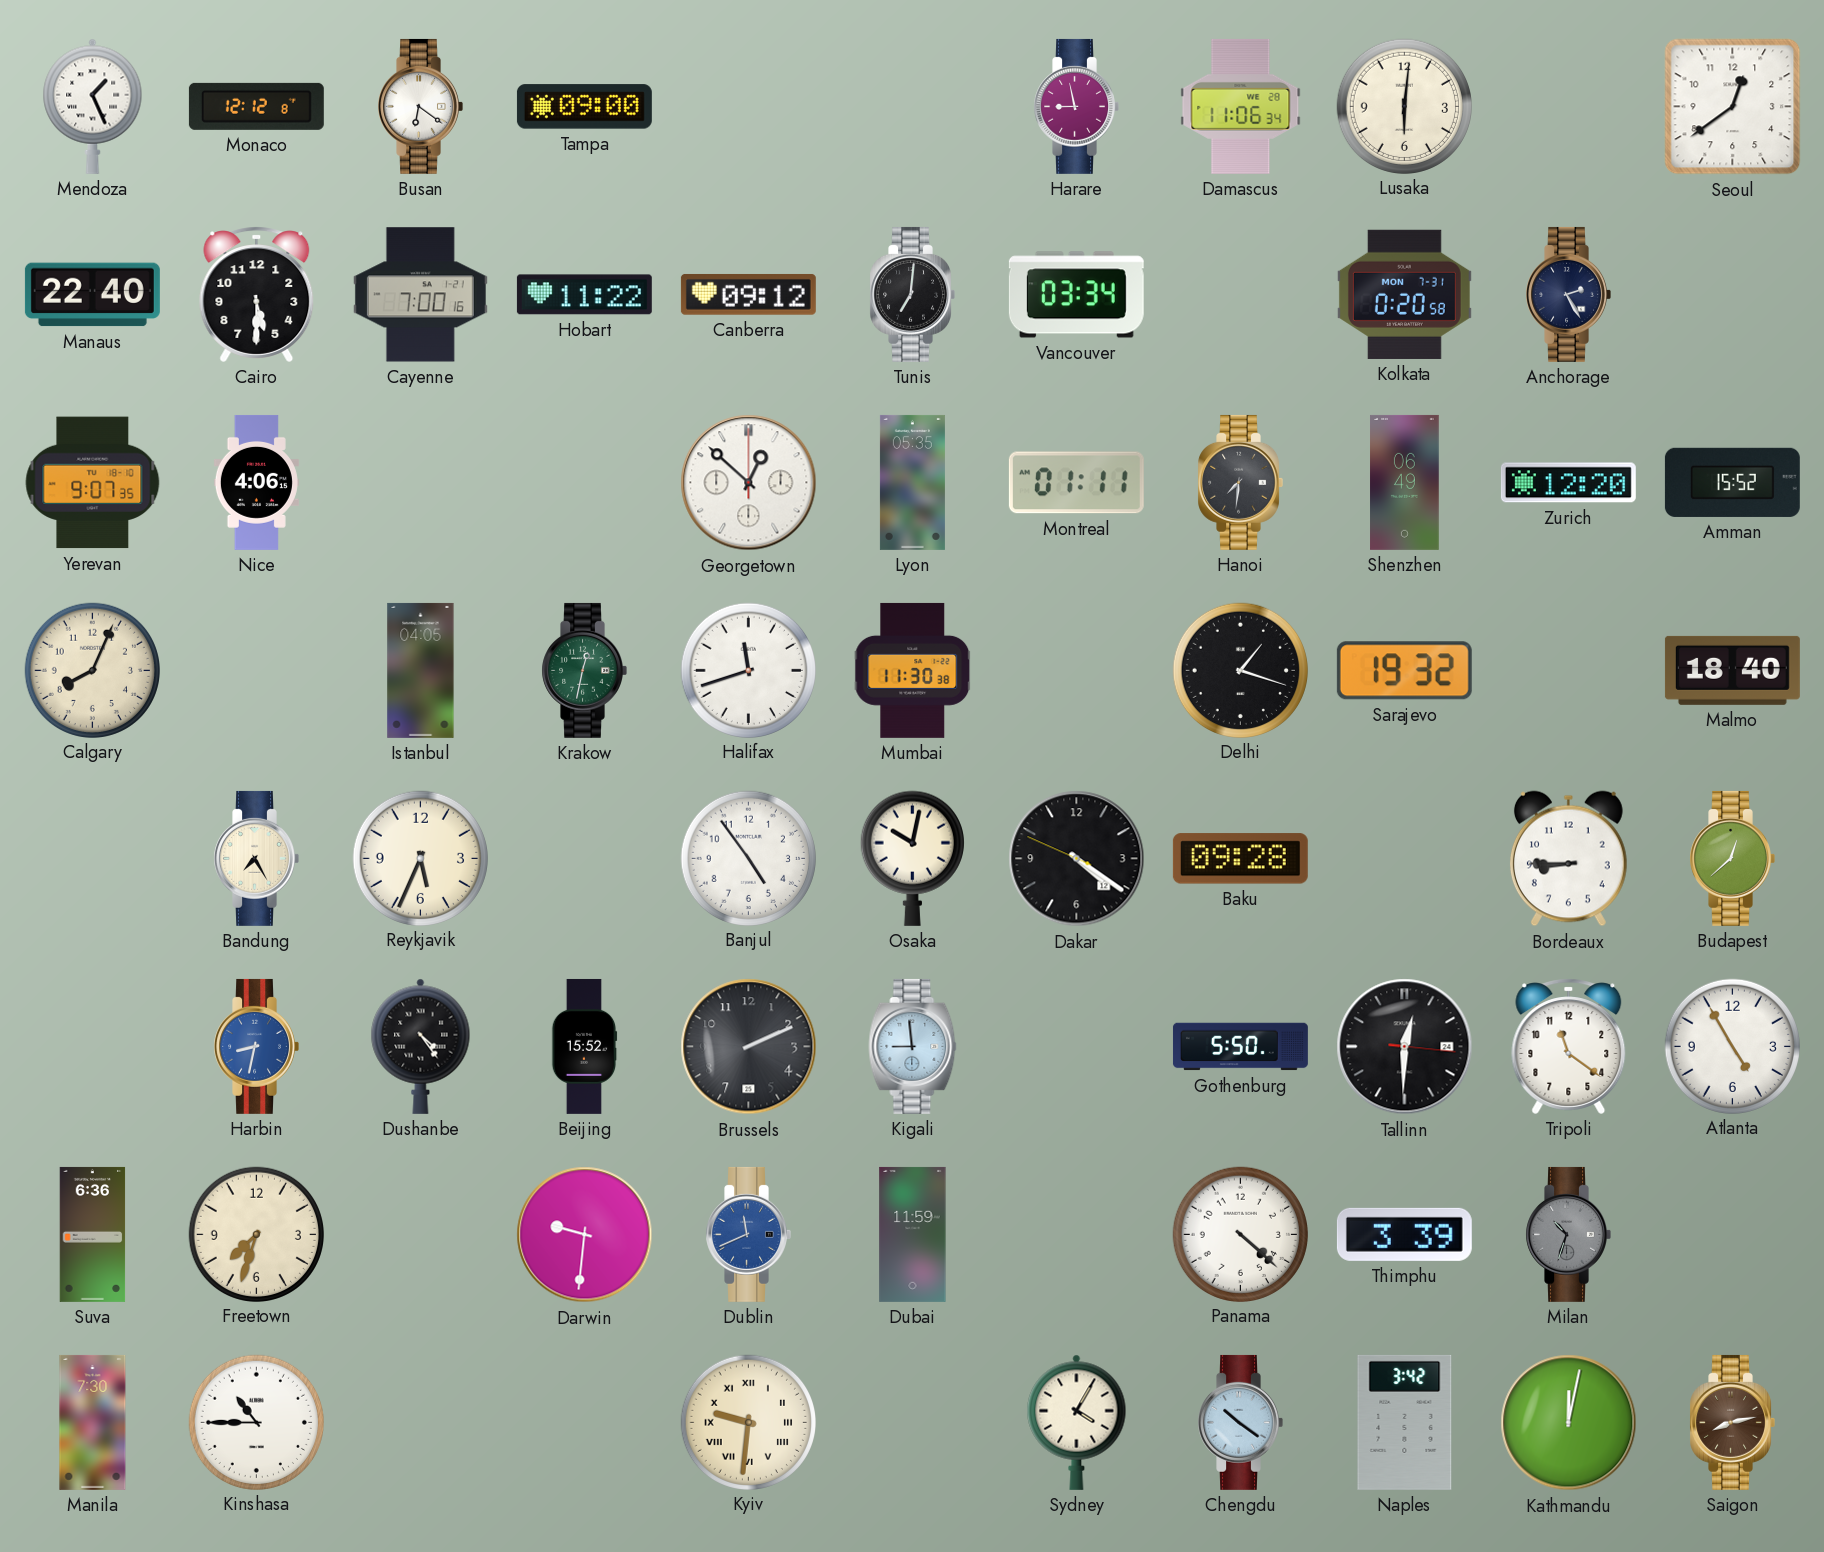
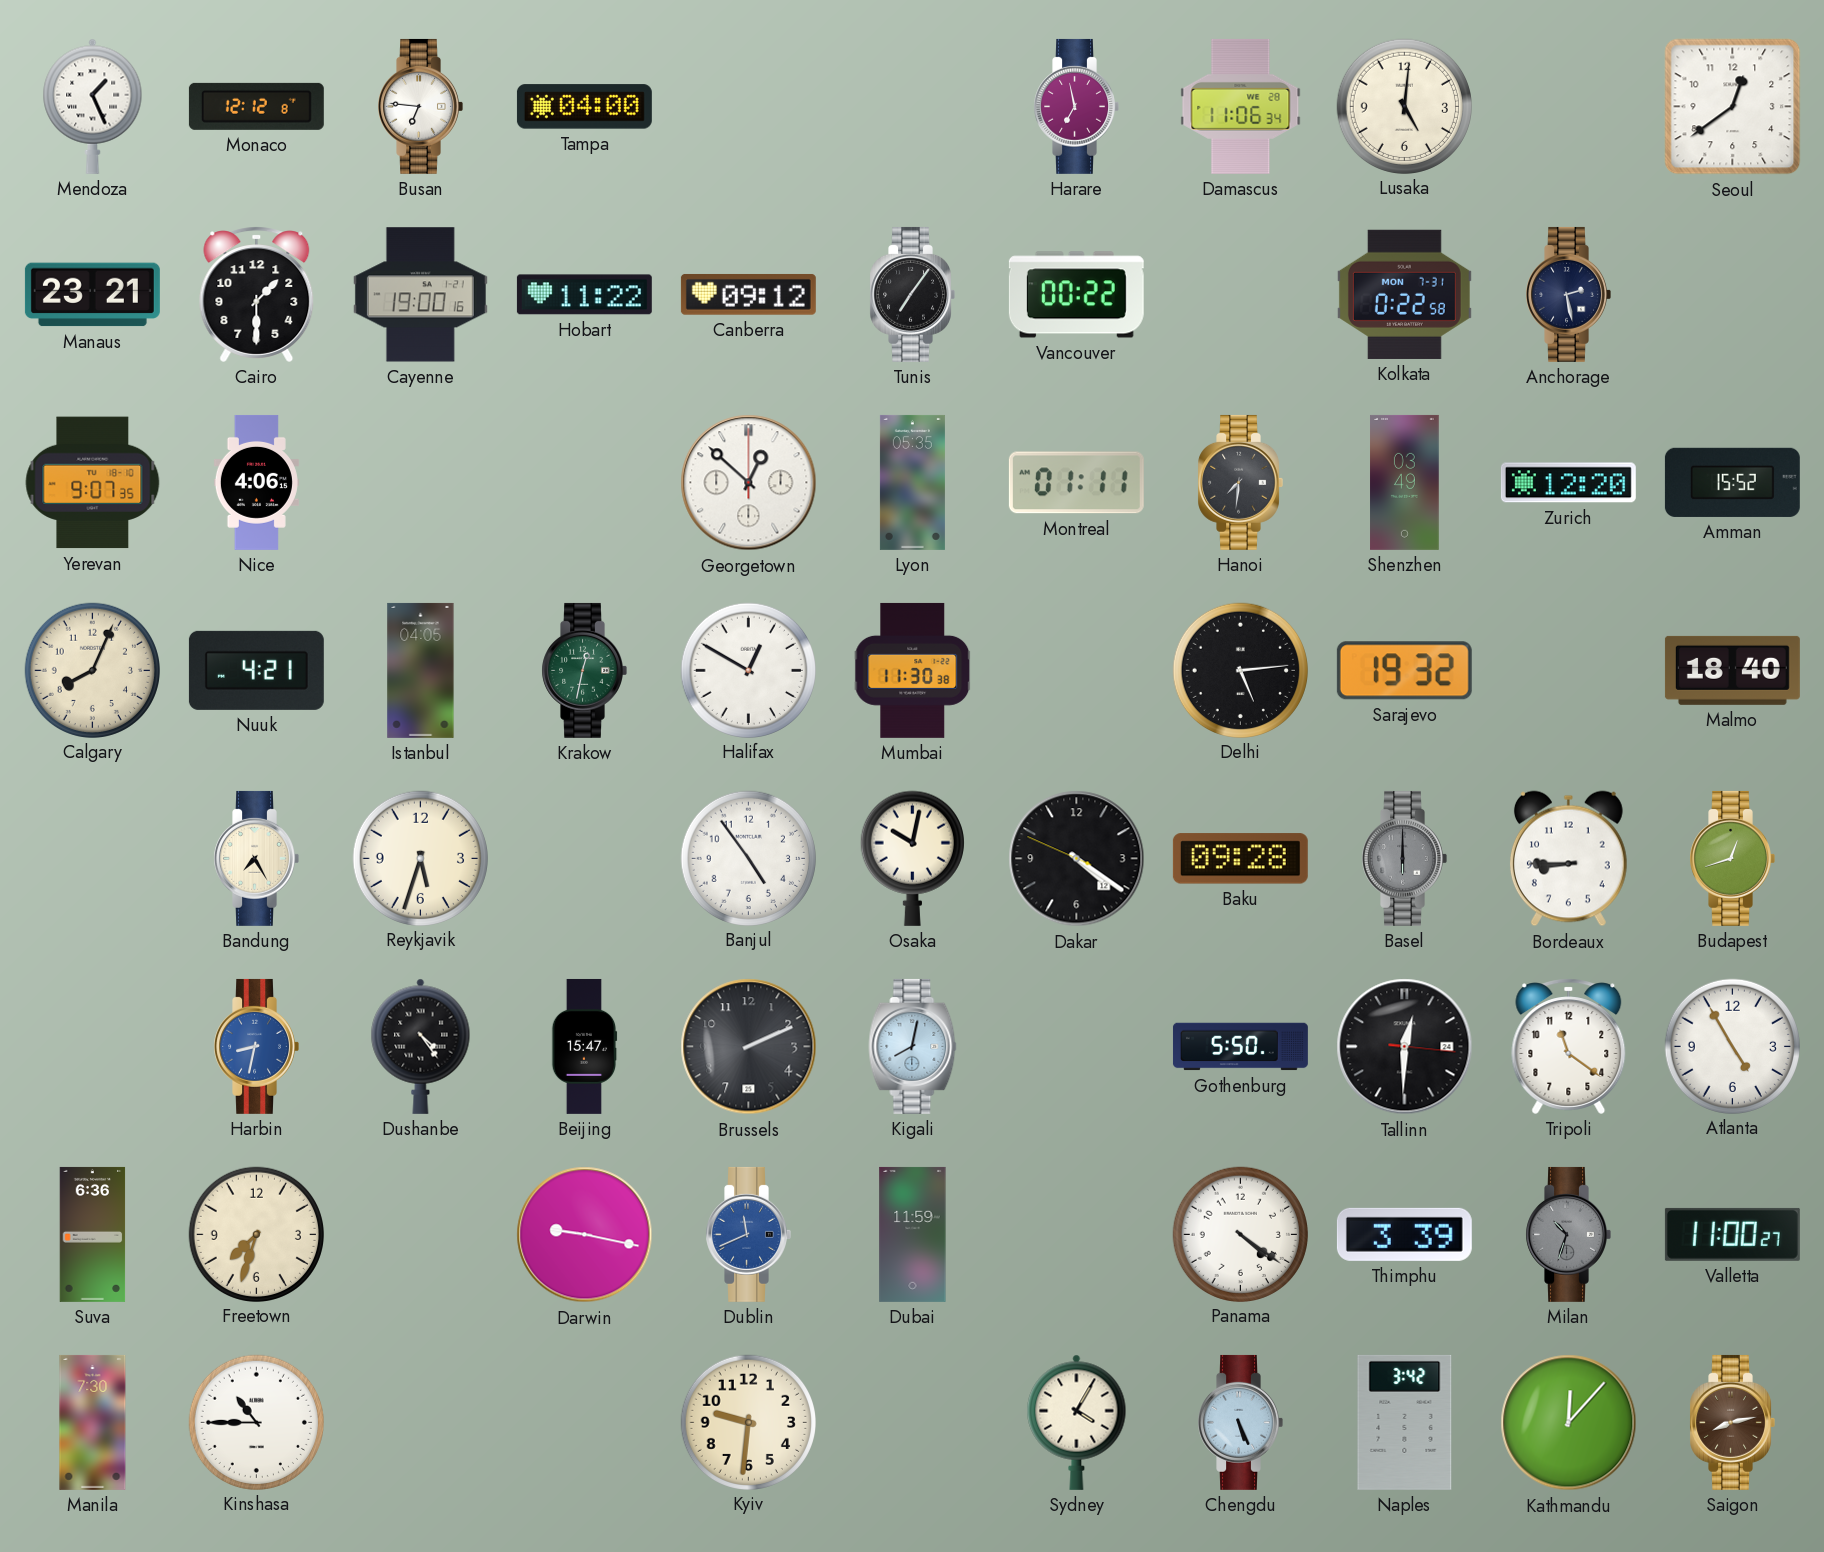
Busan: 6:21 -> 6:46
Tampa: 09:00 -> 04:00
Harare: 8:58 -> 6:58
Lusaka: 6:01 -> 5:01
Manaus: 22:40 -> 23:21
Cairo: 5:30 -> 1:30
Cayenne: 7:00 -> 19:00
Tunis: 7:01 -> 7:06
Vancouver: 03:34 -> 00:22
Kolkata: 0:20 -> 0:22
Anchorage: 2:25 -> 2:28
Shenzhen: 06:49 -> 03:49
Nuuk: none -> 4:21
Halifax: 11:42 -> 12:50
Delhi: 1:18 -> 5:14
Reykjavik: 5:34 -> 5:33
Basel: none -> 6:00
Budapest: 12:38 -> 12:42
Beijing: 15:52 -> 15:47
Kigali: 8:59 -> 8:02
Darwin: 9:31 -> 9:17
Panama: 4:22 -> 4:21
Valletta: none -> 11:00
Kyiv numerals: Roman -> Arabic
Chengdu: 10:21 -> 5:26
Kathmandu: 12:02 -> 12:07
